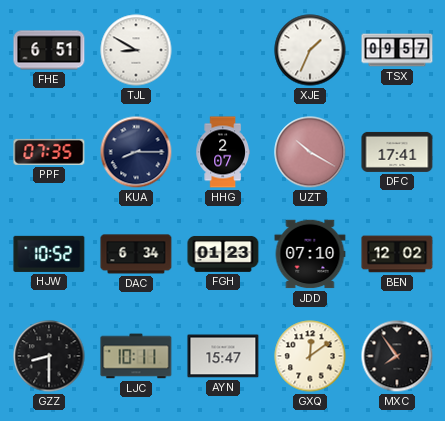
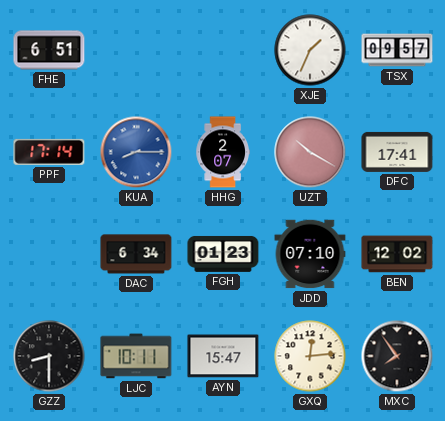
TJL: 8:50 -> none
PPF: 07:35 -> 17:14
KUA dial: navy -> blue
HJW: 10:52 -> none
GXQ: 12:09 -> 12:14
